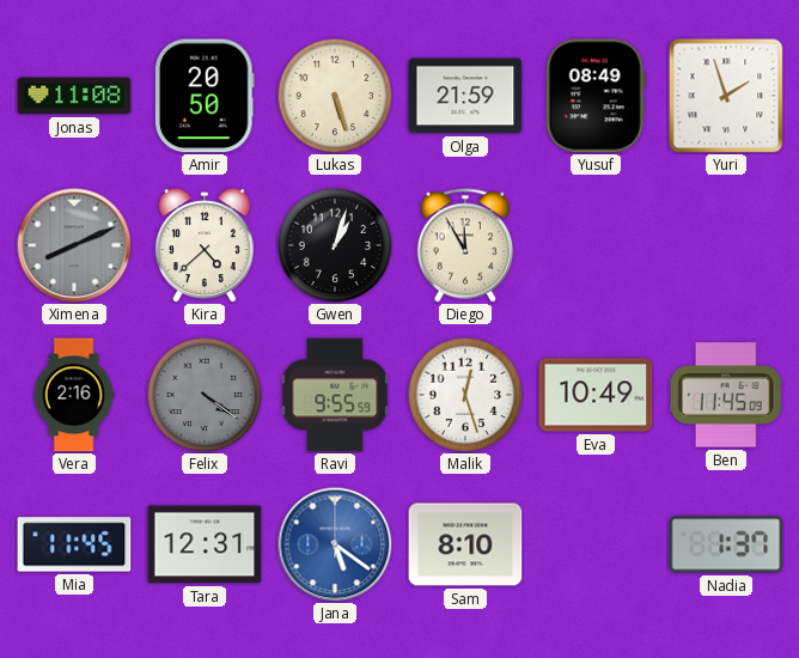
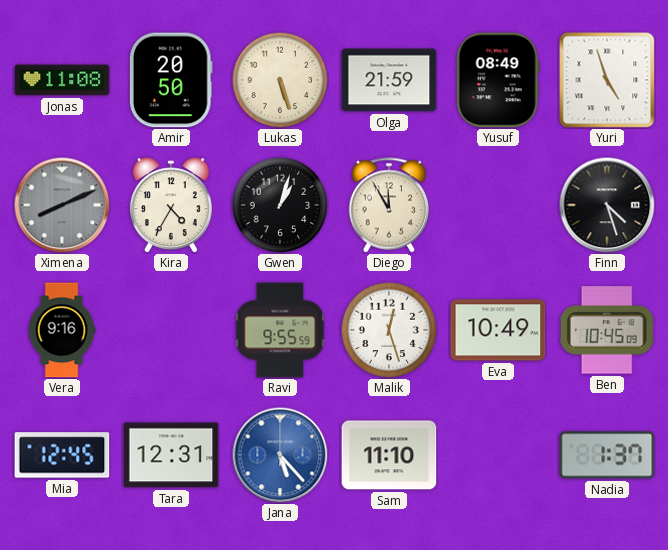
Yuri: 1:57 -> 4:57
Kira: 4:38 -> 4:35
Finn: none -> 4:27
Vera: 2:16 -> 9:16
Felix: 4:21 -> none
Ben: 11:45 -> 10:45
Mia: 11:45 -> 12:45
Jana: 5:21 -> 5:23
Sam: 8:10 -> 11:10
